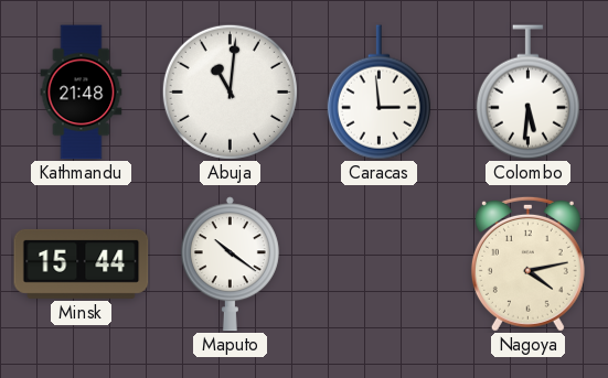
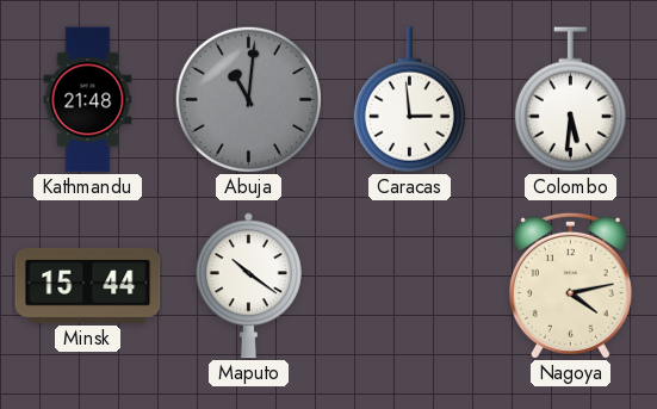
Abuja dial: white -> grey
